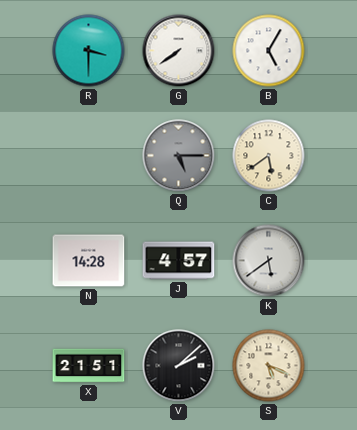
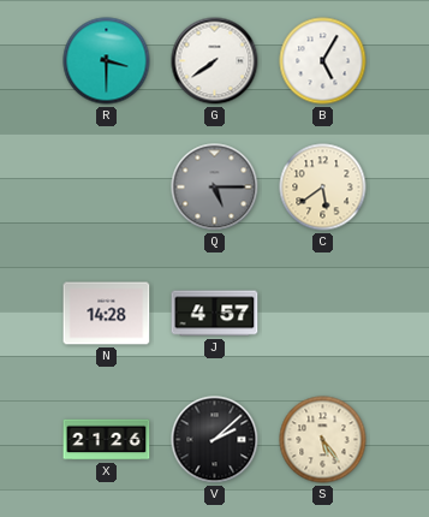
K: 5:39 -> none
X: 21:51 -> 21:26
S: 5:19 -> 5:24
